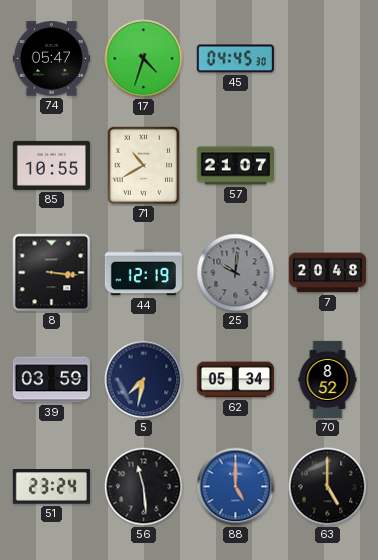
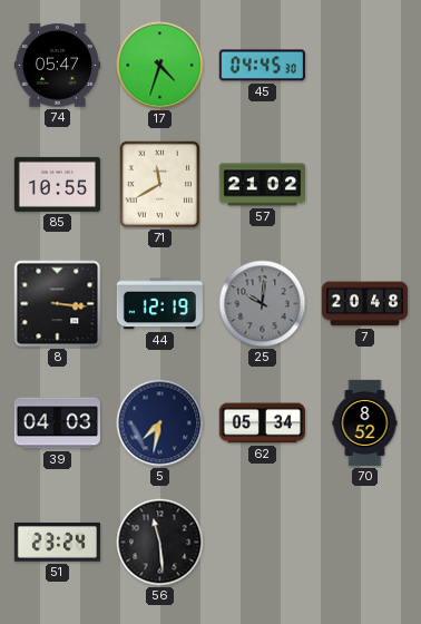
71: 10:40 -> 11:40
57: 21:07 -> 21:02
39: 03:59 -> 04:03
88: 5:00 -> none
63: 5:00 -> none
